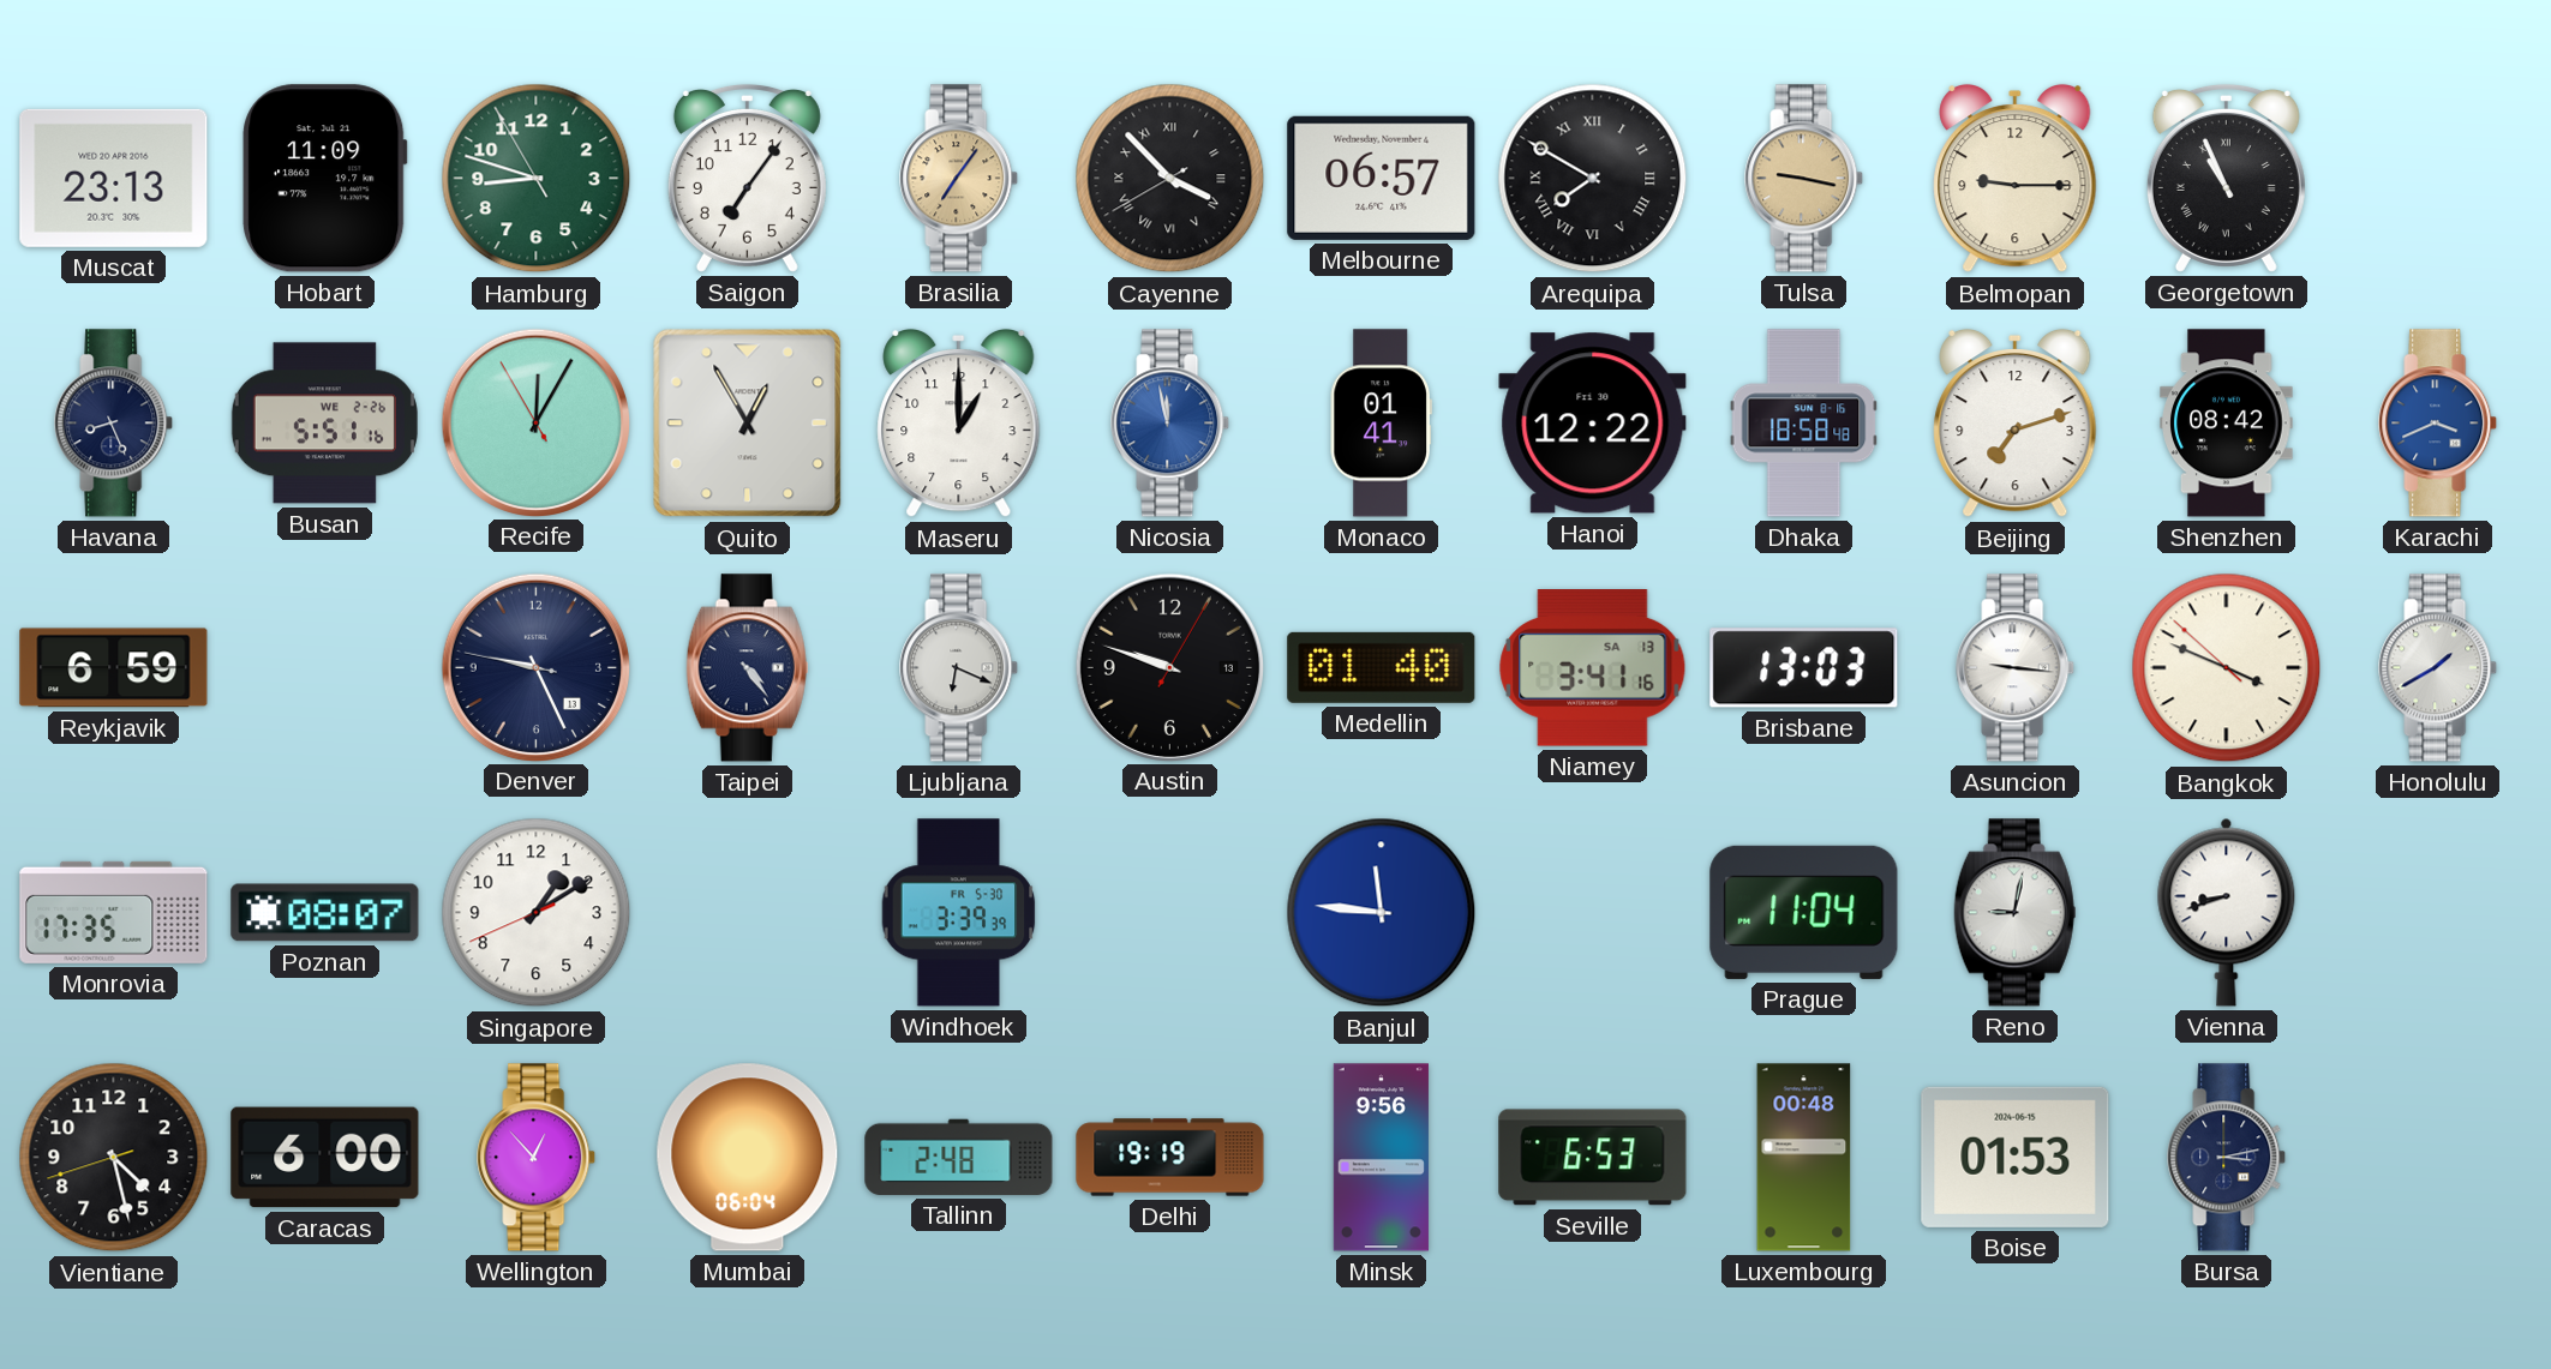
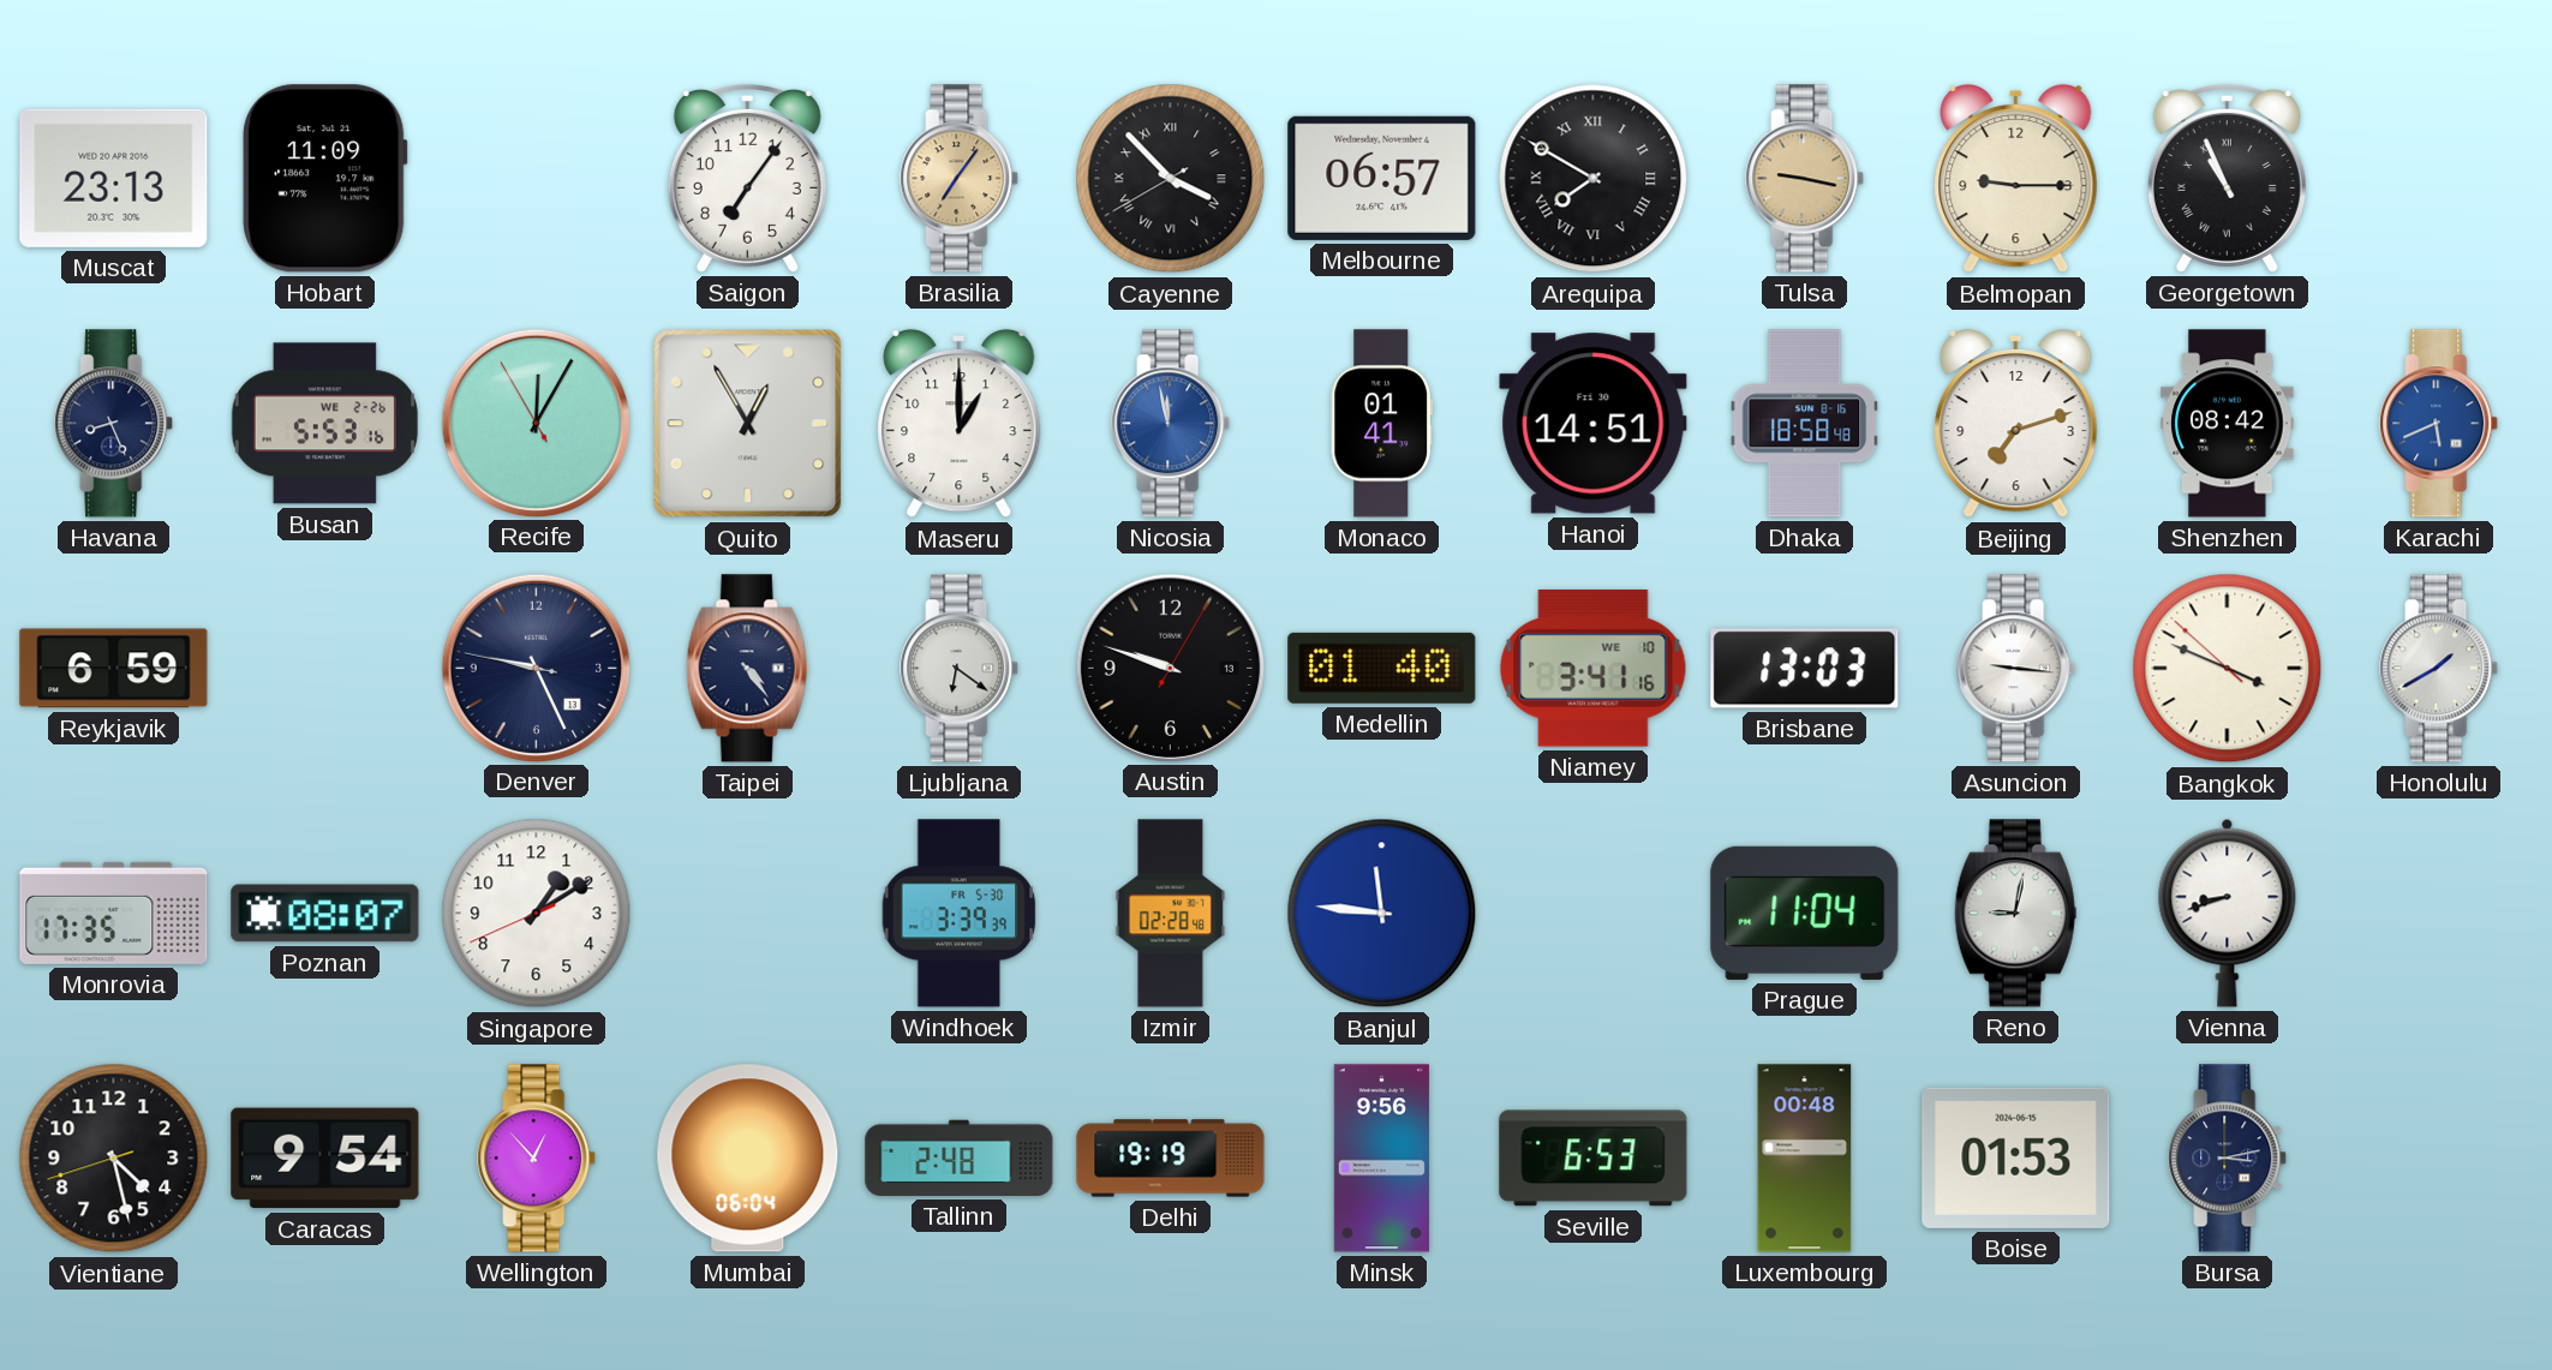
Hamburg: 8:47 -> none
Busan: 5:51 -> 5:53
Hanoi: 12:22 -> 14:51
Karachi: 3:41 -> 5:41
Ljubljana: 6:19 -> 6:21
Niamey date: SA 13 -> WE 10
Izmir: none -> 02:28
Caracas: 6:00 -> 9:54
